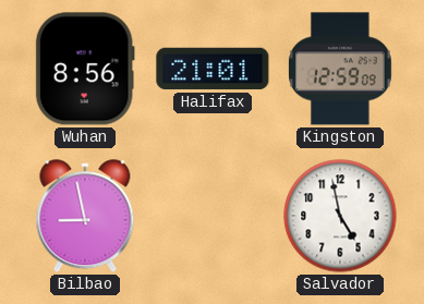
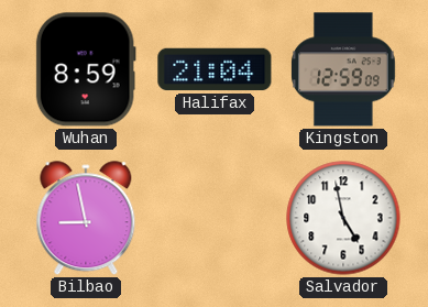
Wuhan: 8:56 -> 8:59
Halifax: 21:01 -> 21:04
